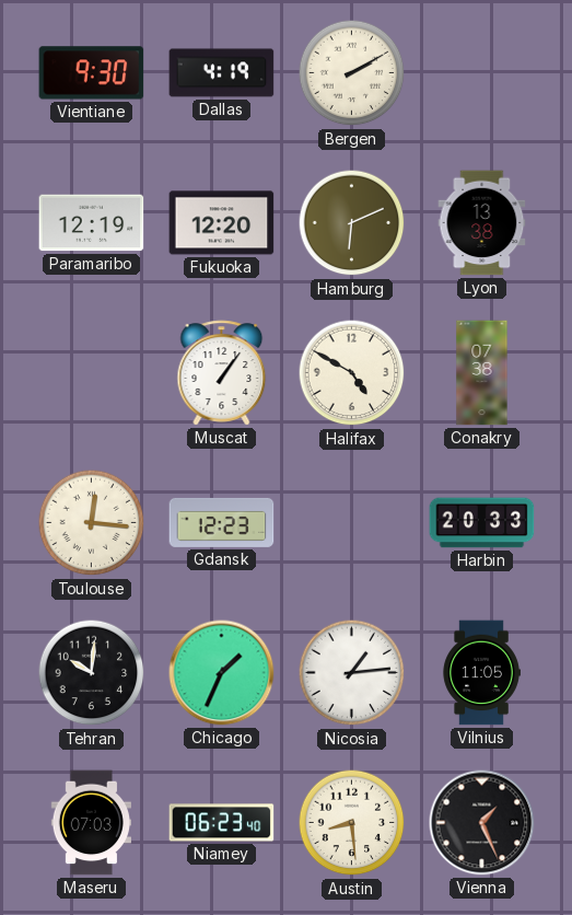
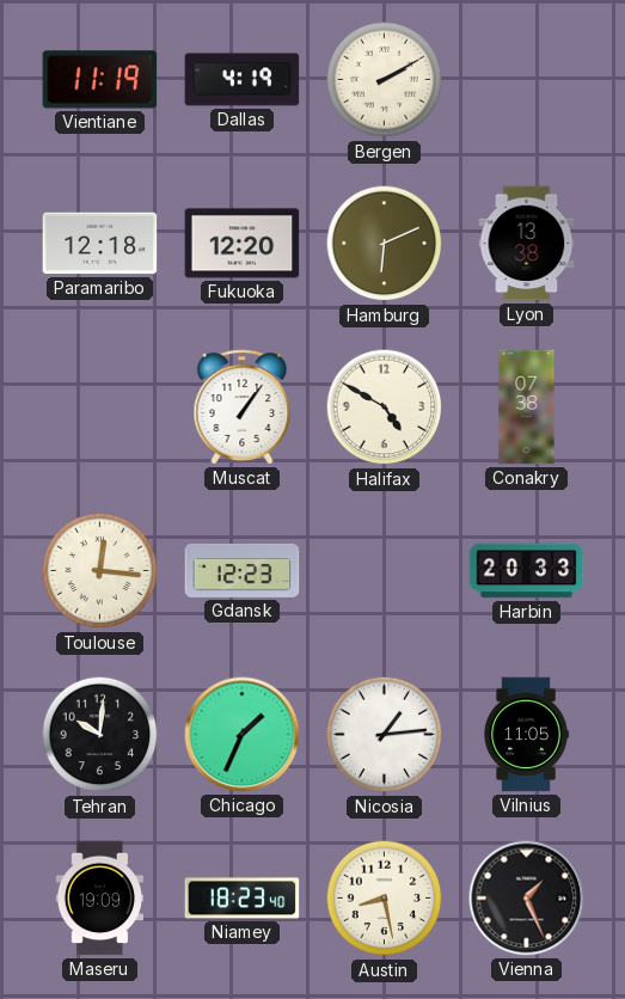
Vientiane: 9:30 -> 11:19
Paramaribo: 12:19 -> 12:18
Maseru: 07:03 -> 19:09
Niamey: 06:23 -> 18:23
Austin: 8:29 -> 8:28
